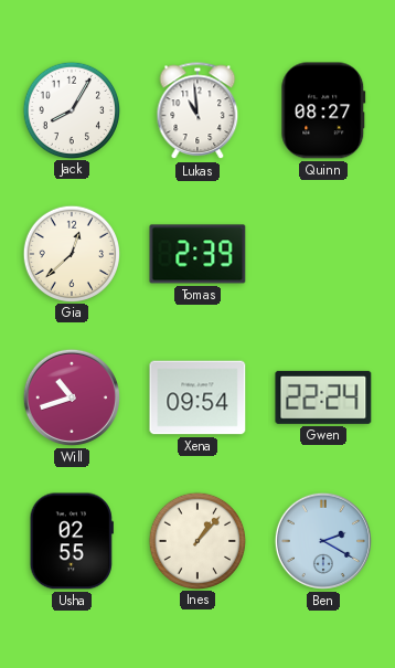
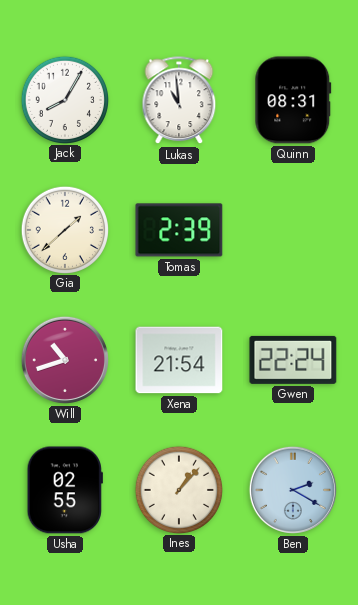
Quinn: 08:27 -> 08:31
Gia: 12:38 -> 1:38
Xena: 09:54 -> 21:54
